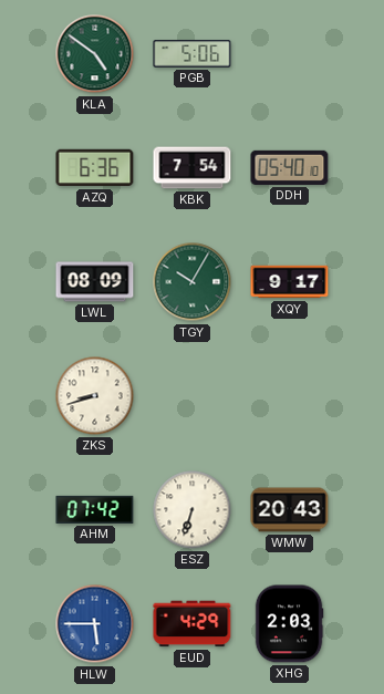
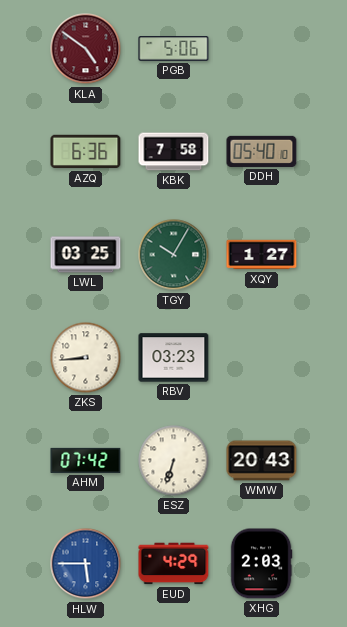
KLA dial: green -> burgundy
KBK: 7:54 -> 7:58
LWL: 08:09 -> 03:25
XQY: 9:17 -> 1:27
ZKS: 8:42 -> 8:44
RBV: none -> 03:23
